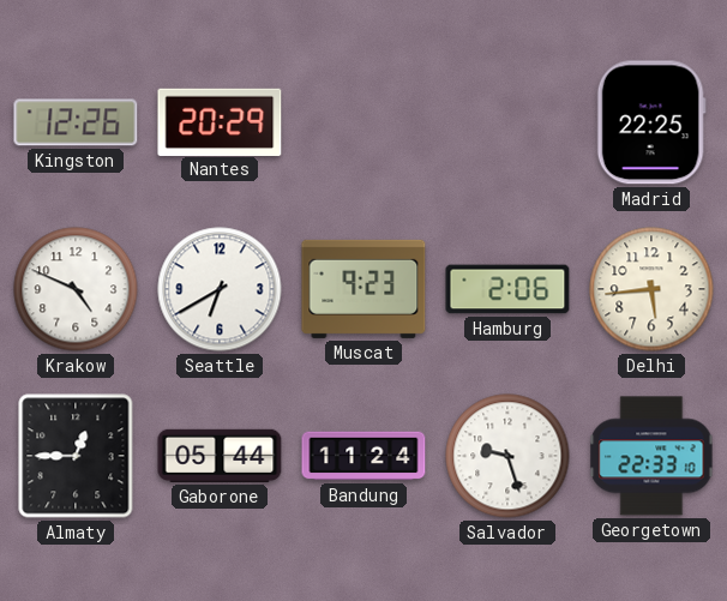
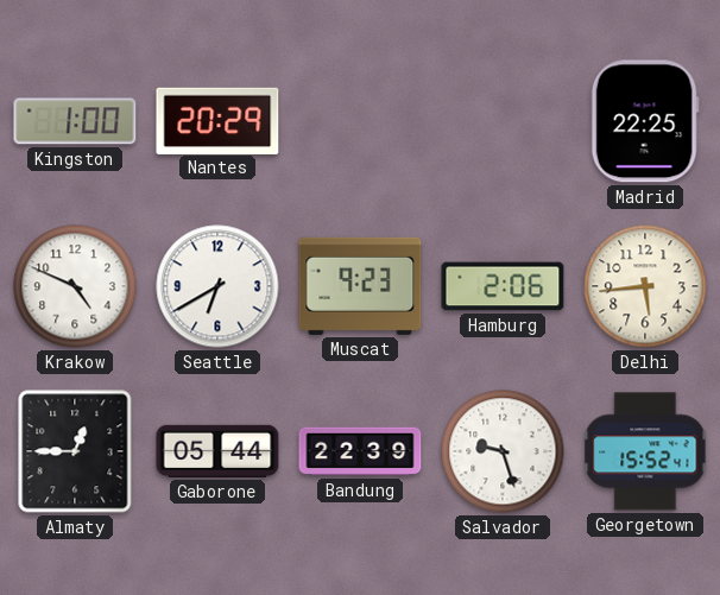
Kingston: 12:26 -> 1:00
Bandung: 11:24 -> 22:39
Georgetown: 22:33 -> 15:52
